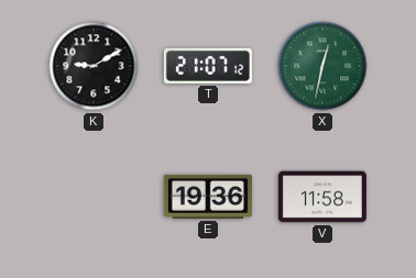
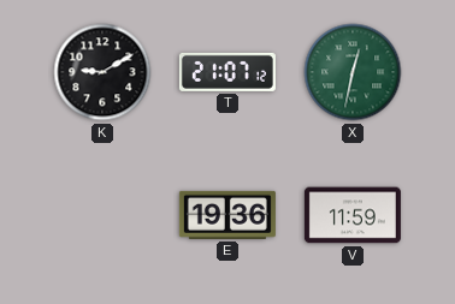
V: 11:58 -> 11:59
